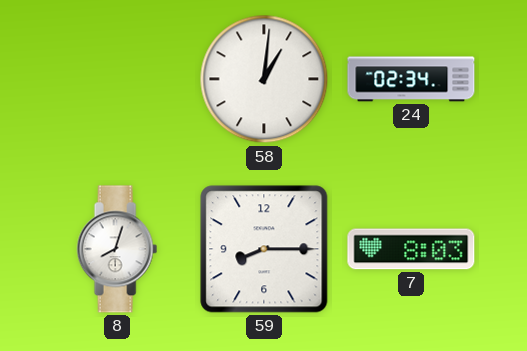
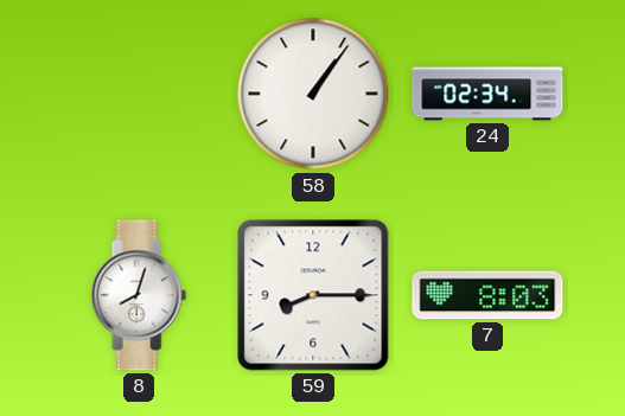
58: 1:01 -> 1:06
